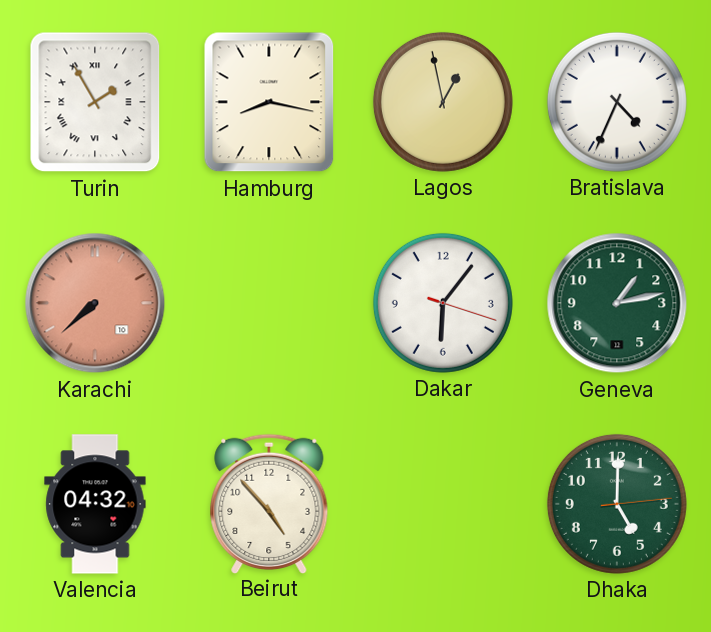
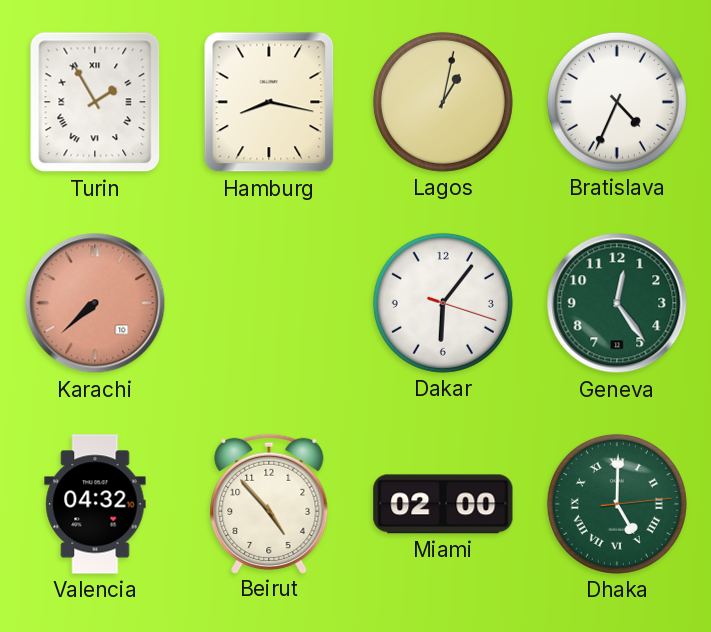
Lagos: 12:58 -> 1:02
Geneva: 1:13 -> 12:24
Miami: none -> 02:00
Dhaka numerals: Arabic -> Roman
